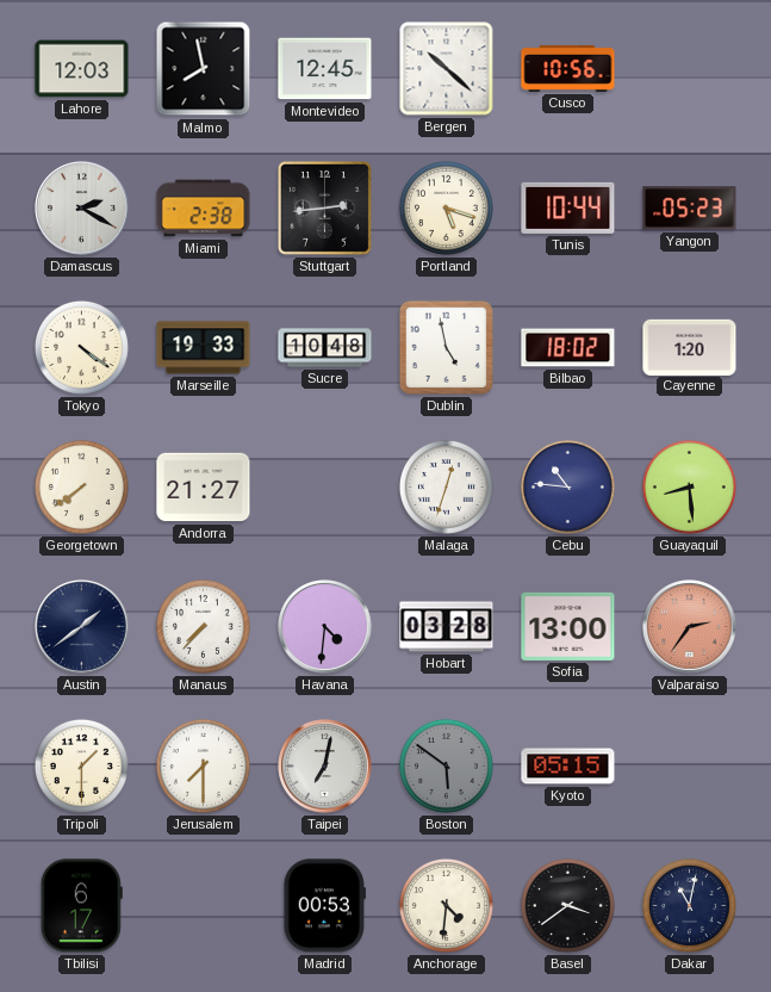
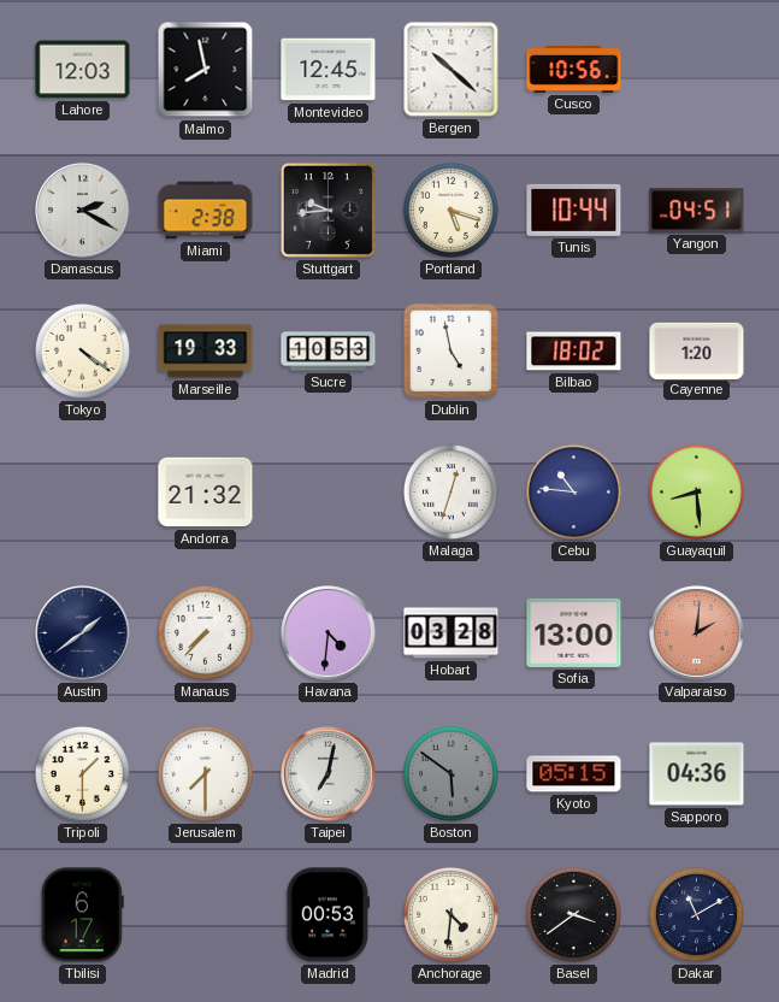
Stuttgart: 2:44 -> 9:44
Yangon: 05:23 -> 04:51
Sucre: 10:48 -> 10:53
Georgetown: 7:39 -> none
Andorra: 21:27 -> 21:32
Valparaiso: 2:36 -> 2:01
Sapporo: none -> 04:36
Dakar: 11:02 -> 11:10
